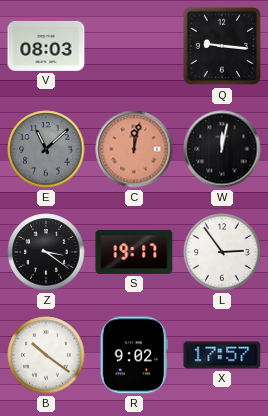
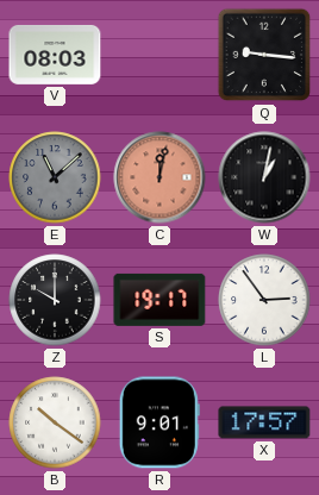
W: 12:02 -> 1:02
Z: 3:21 -> 10:00
R: 9:02 -> 9:01
